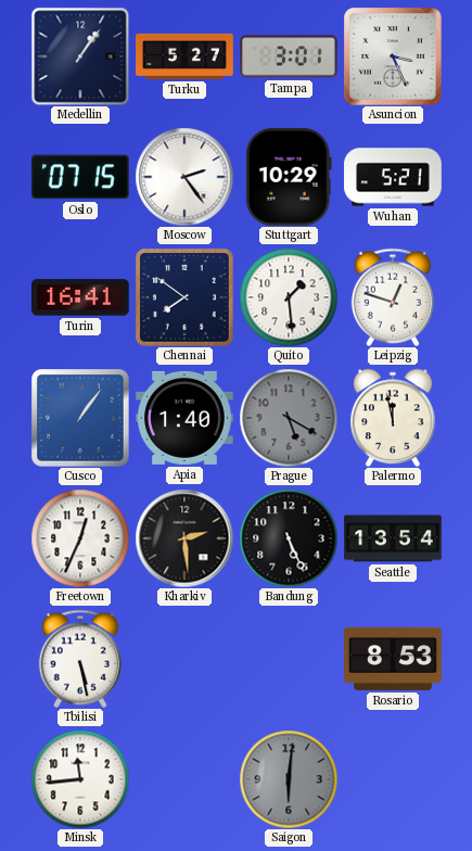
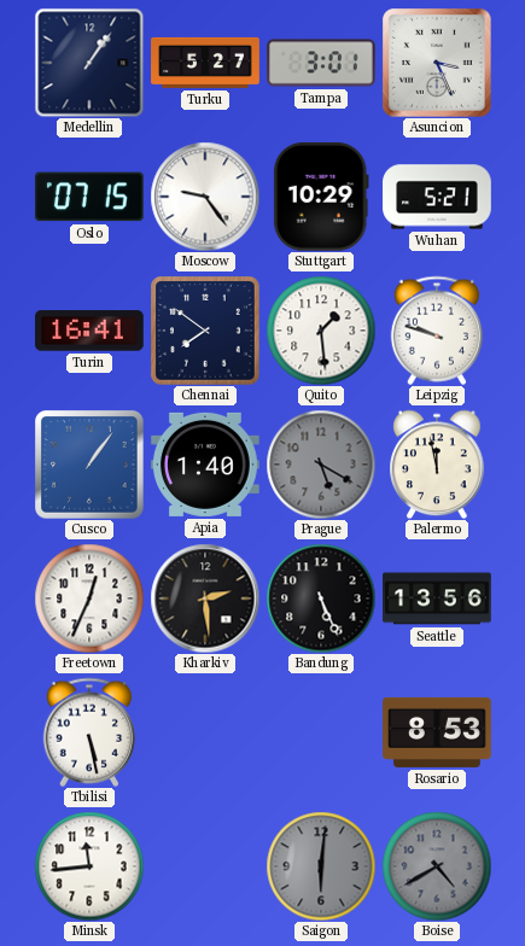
Moscow: 2:24 -> 9:24
Leipzig: 12:48 -> 9:48
Seattle: 13:54 -> 13:56
Boise: none -> 4:40
